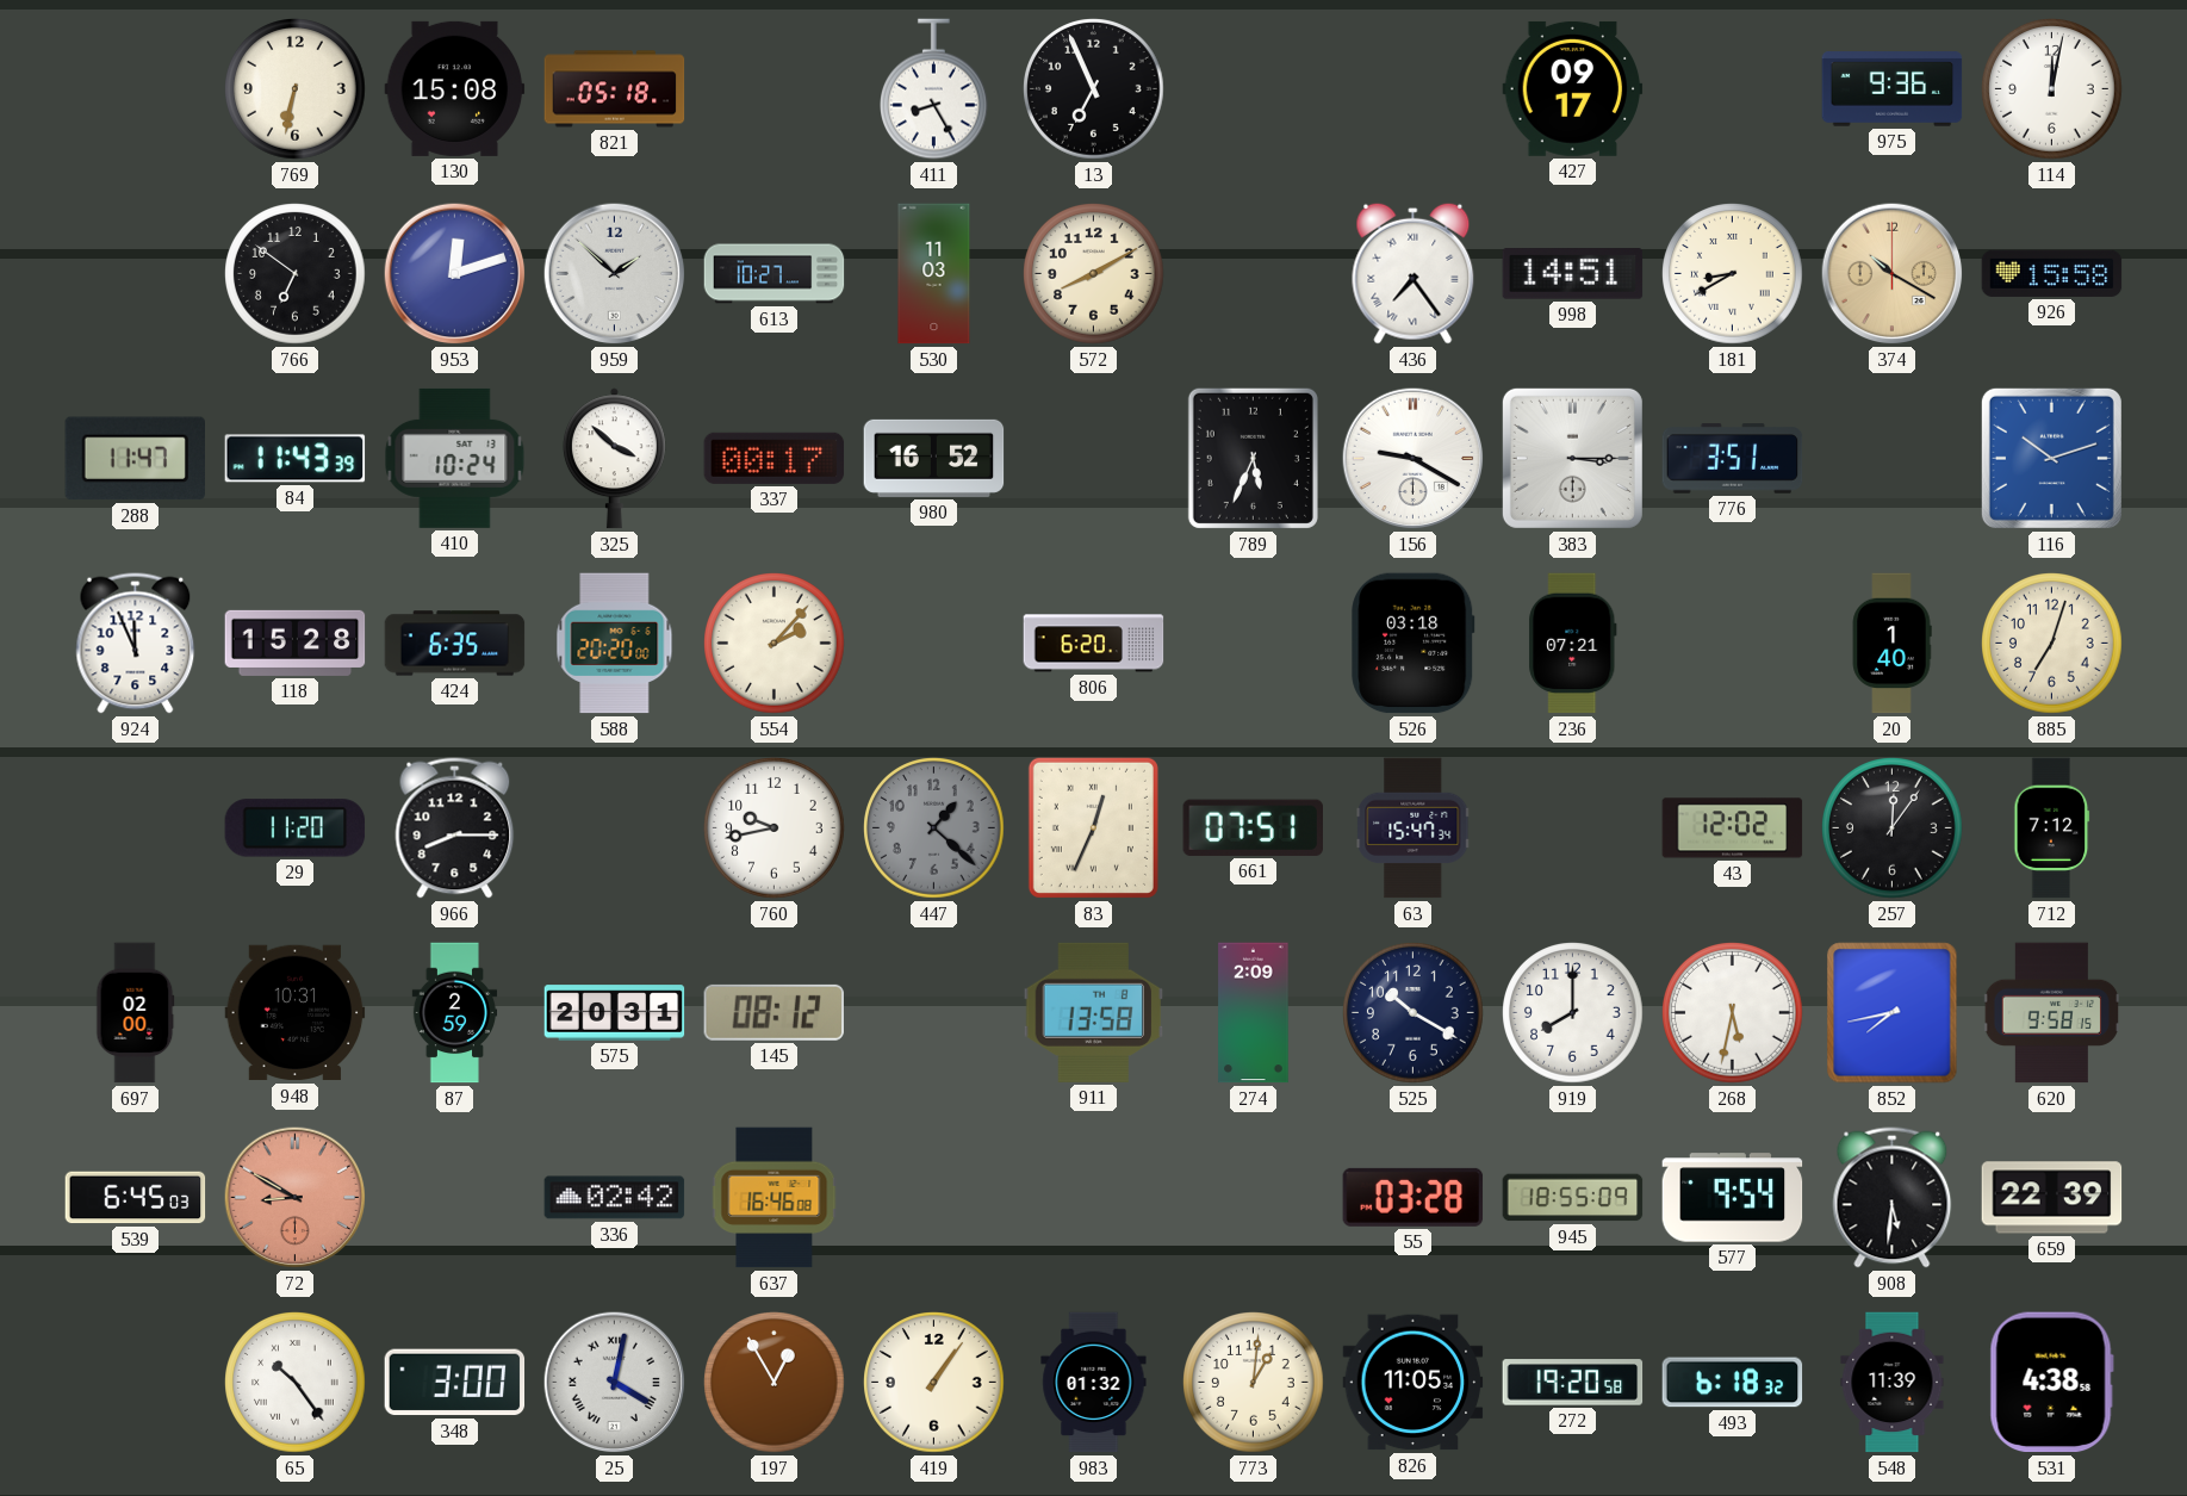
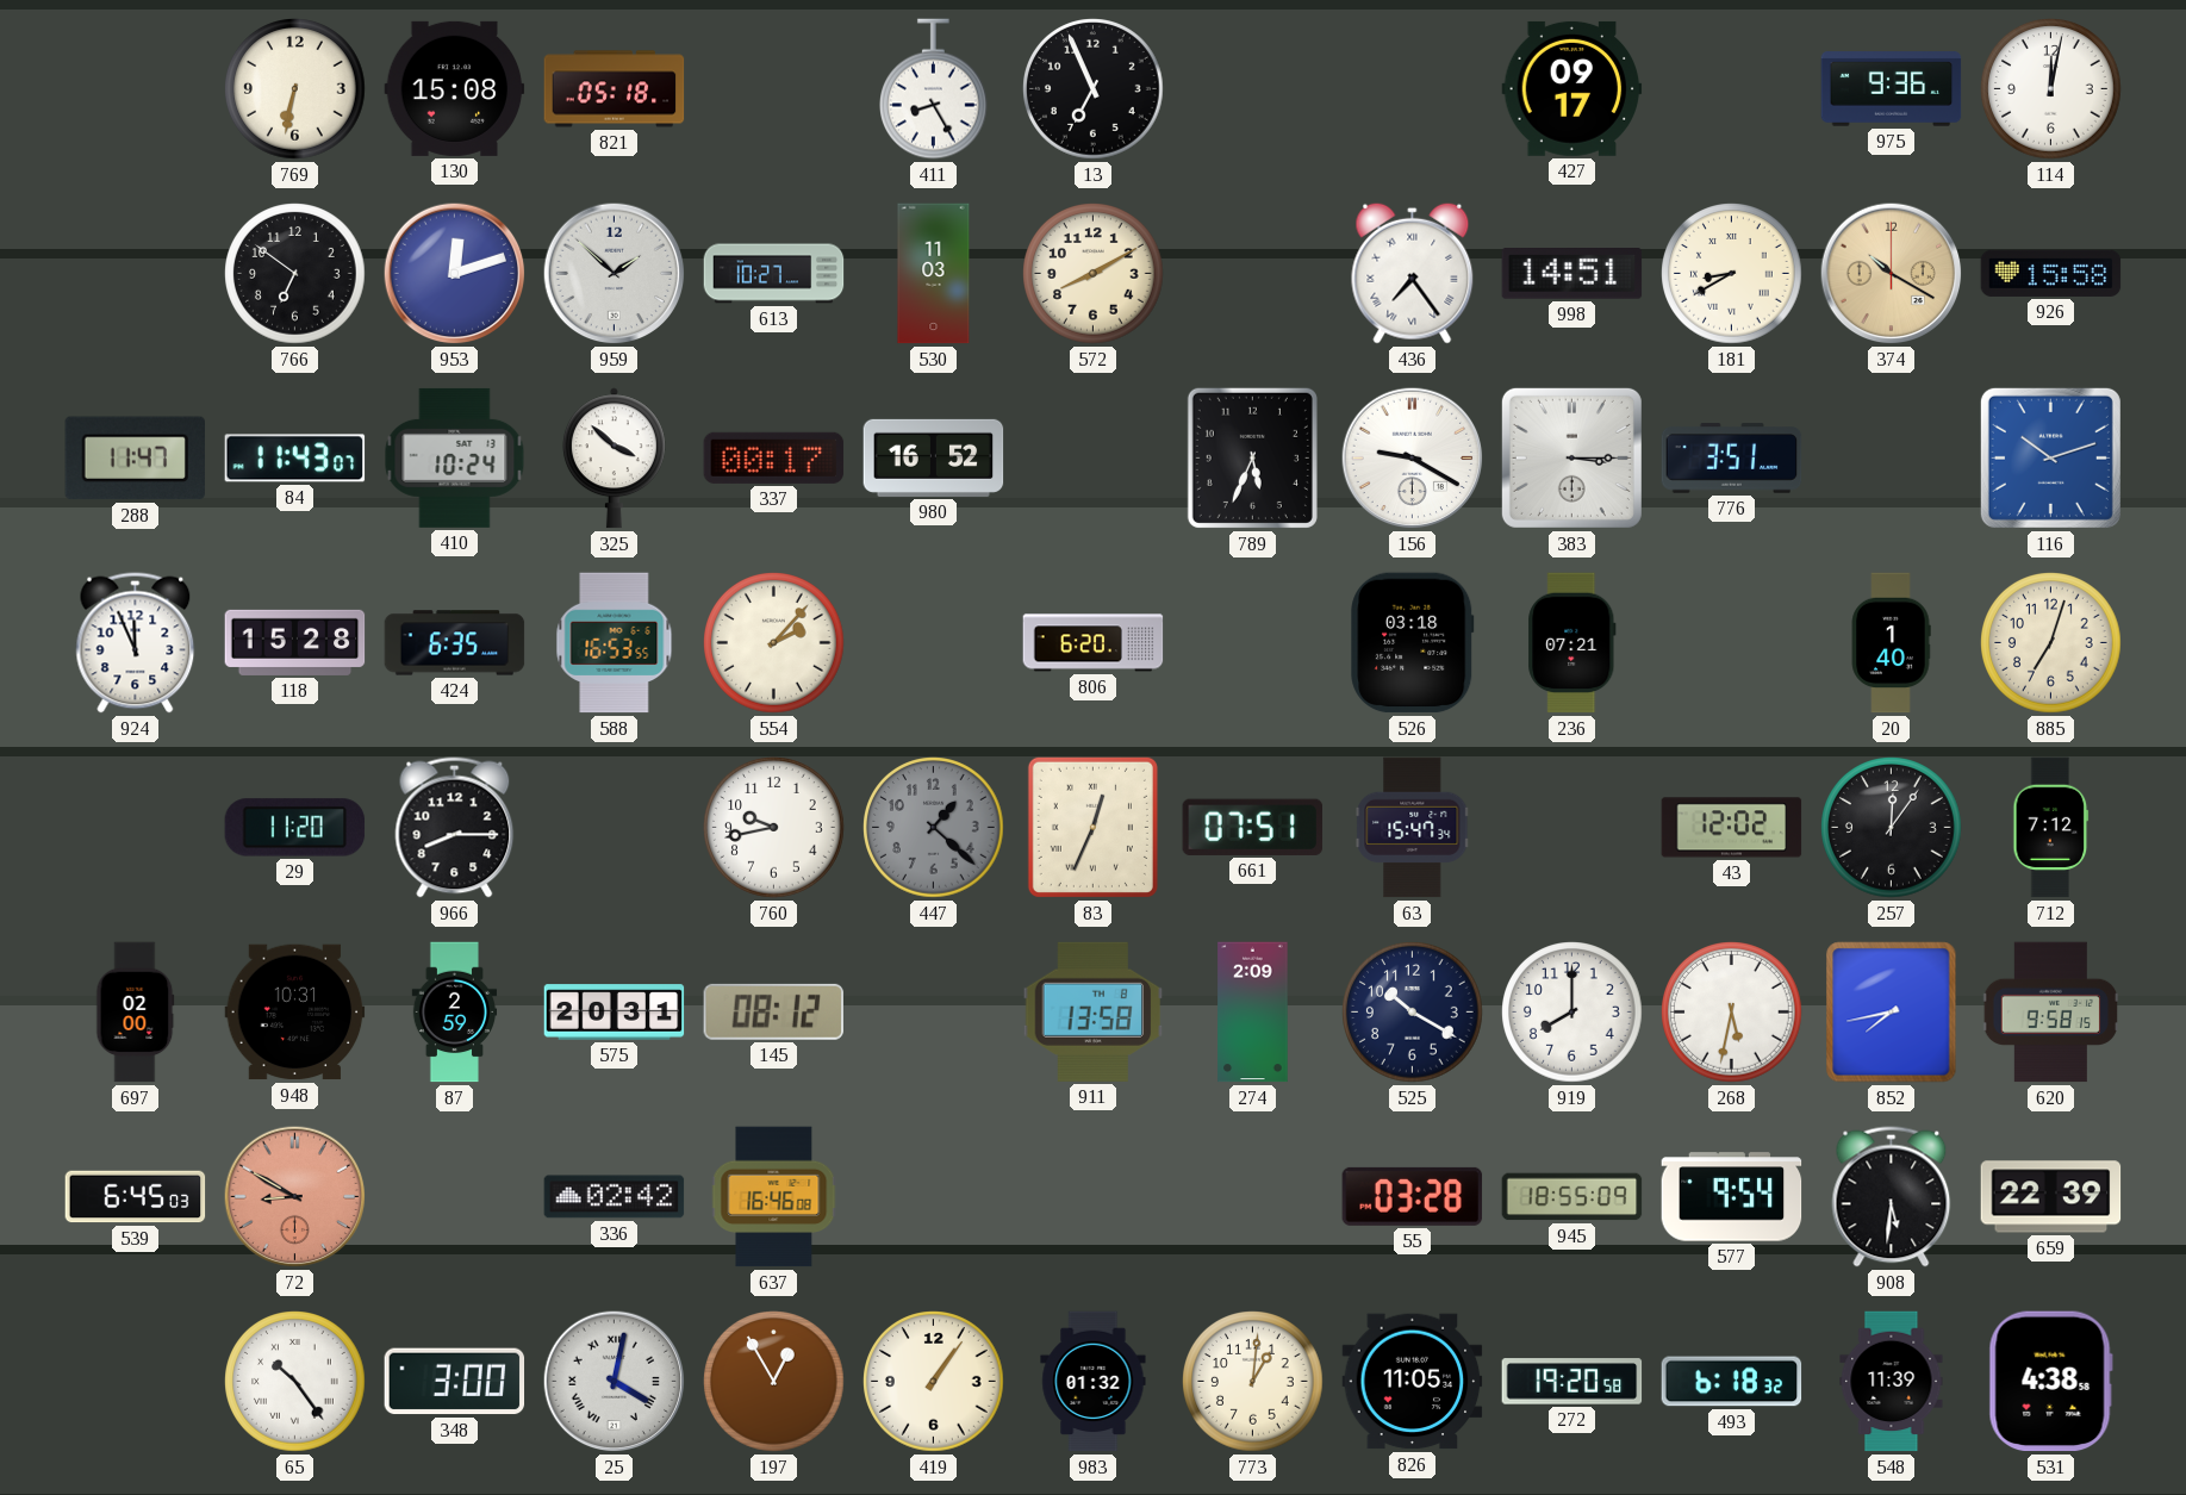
84: 11:43:39 -> 11:43:07
588: 20:20 -> 16:53
